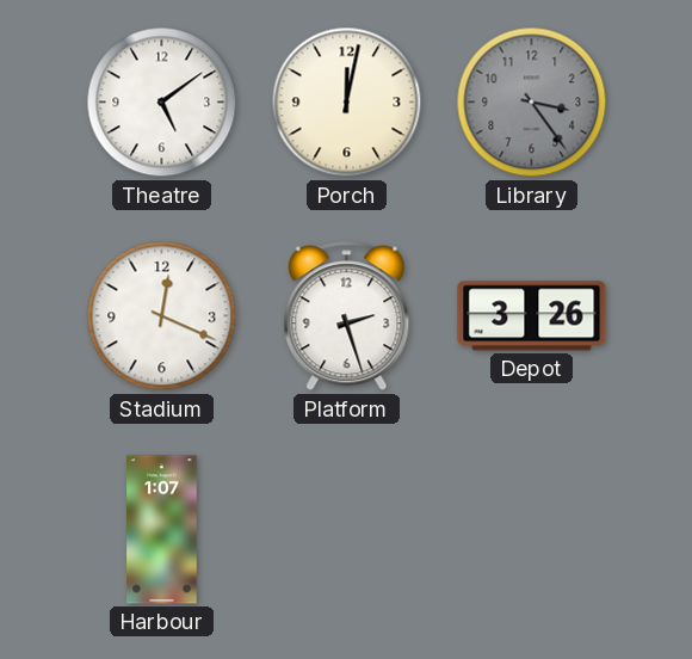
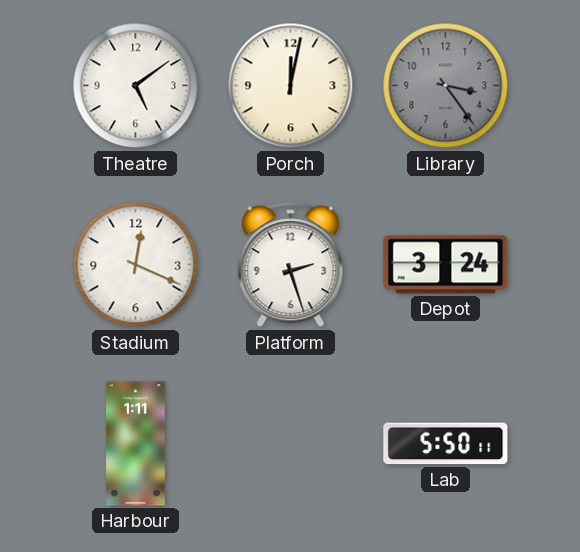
Depot: 3:26 -> 3:24
Harbour: 1:07 -> 1:11
Lab: none -> 5:50
